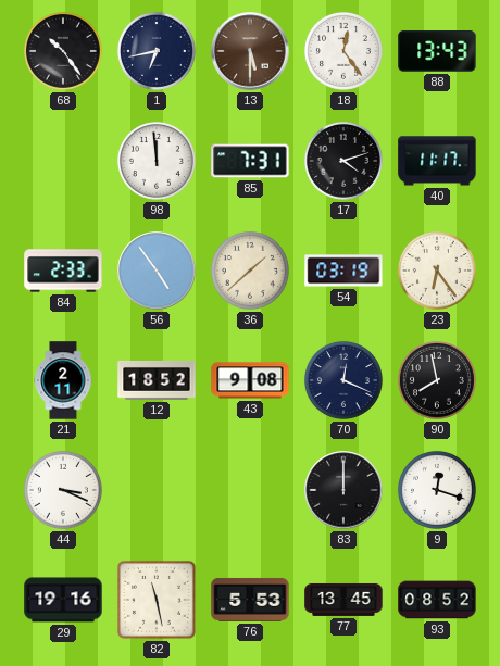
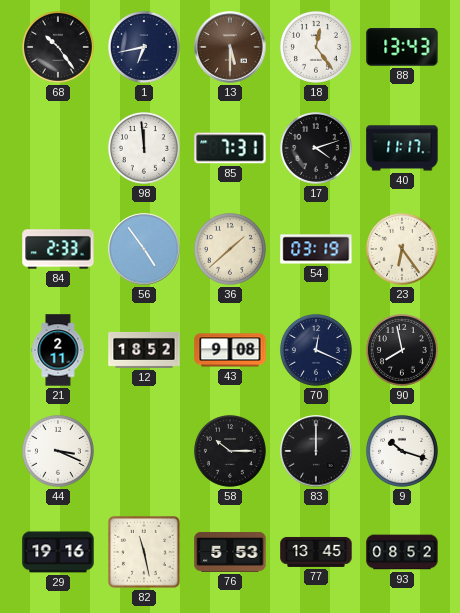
58: none -> 10:15
9: 12:18 -> 10:18
